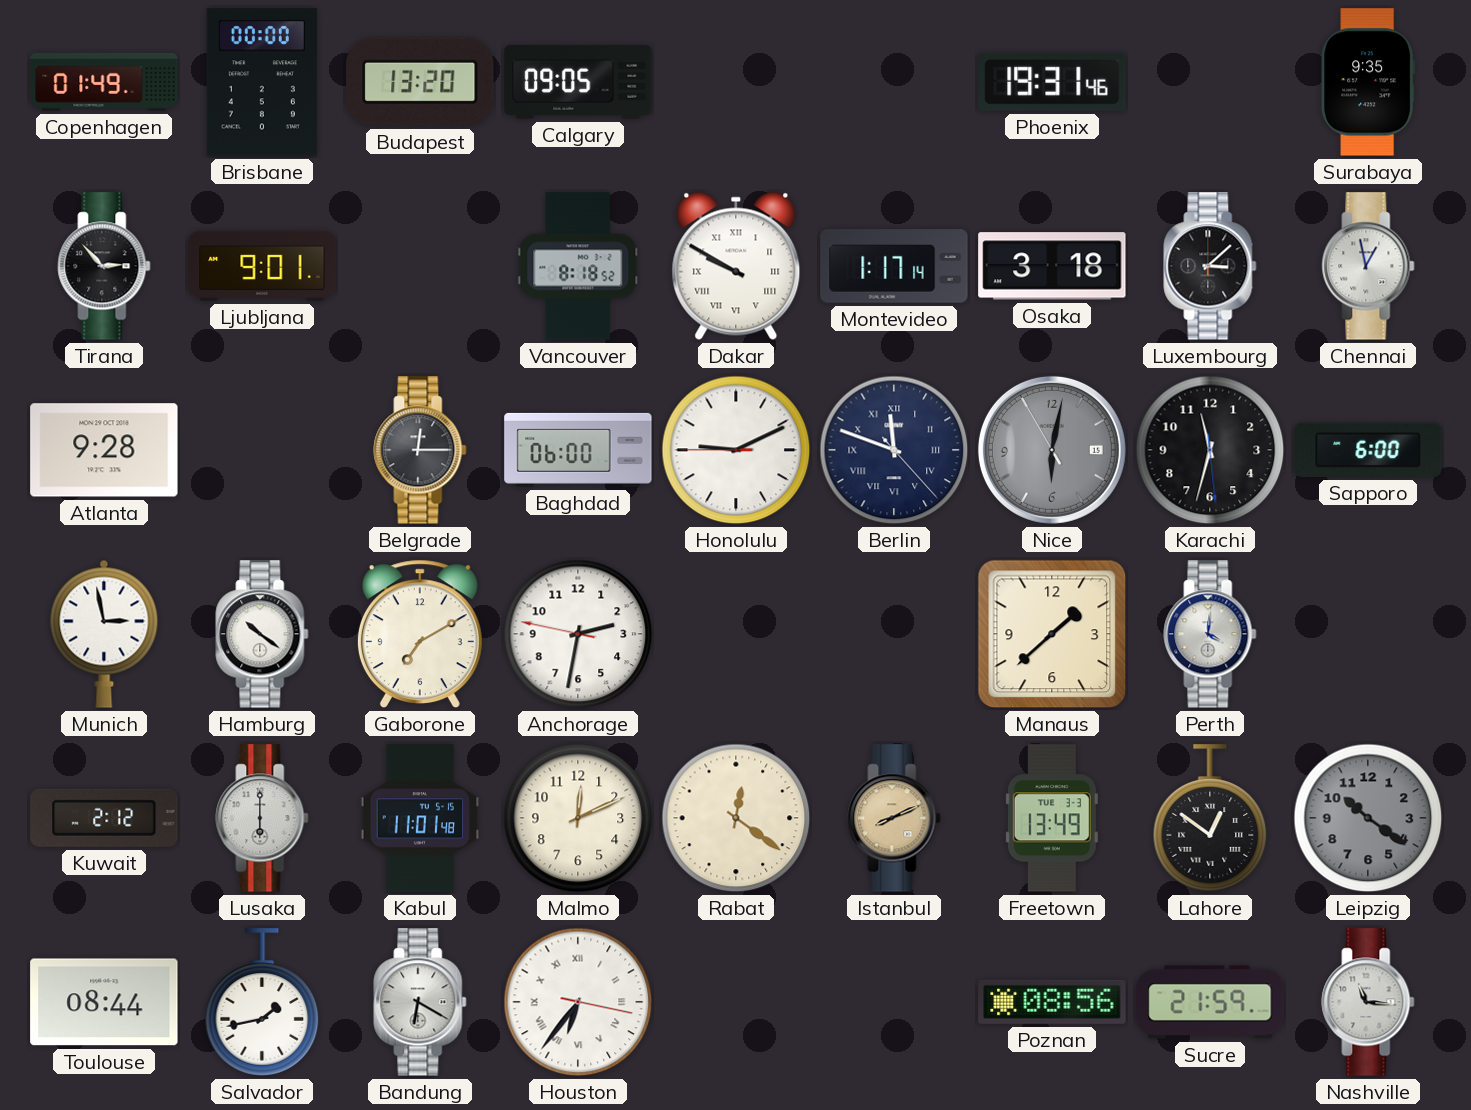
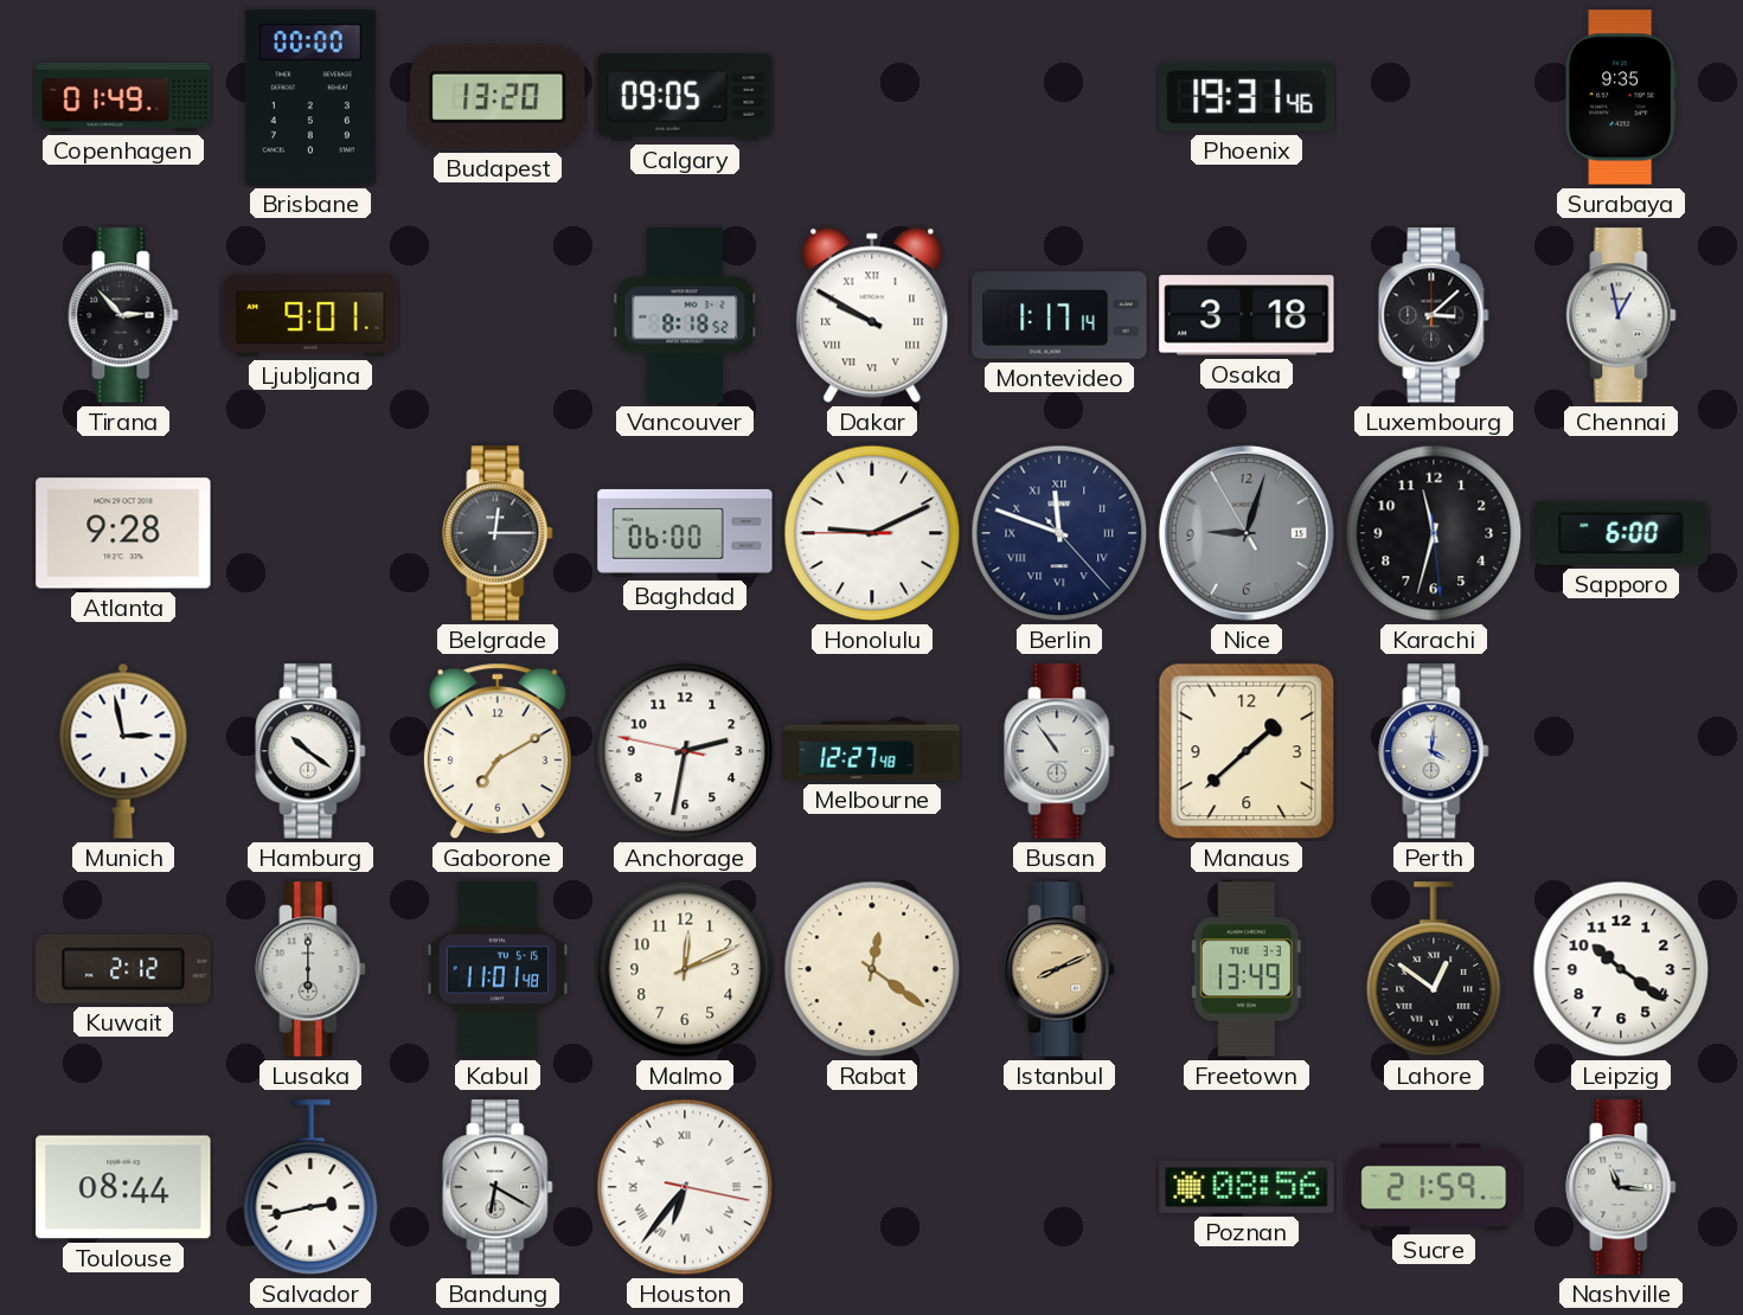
Nice: 6:01 -> 9:02
Melbourne: none -> 12:27
Busan: none -> 10:54
Leipzig dial: grey -> white
Salvador: 1:43 -> 2:43
